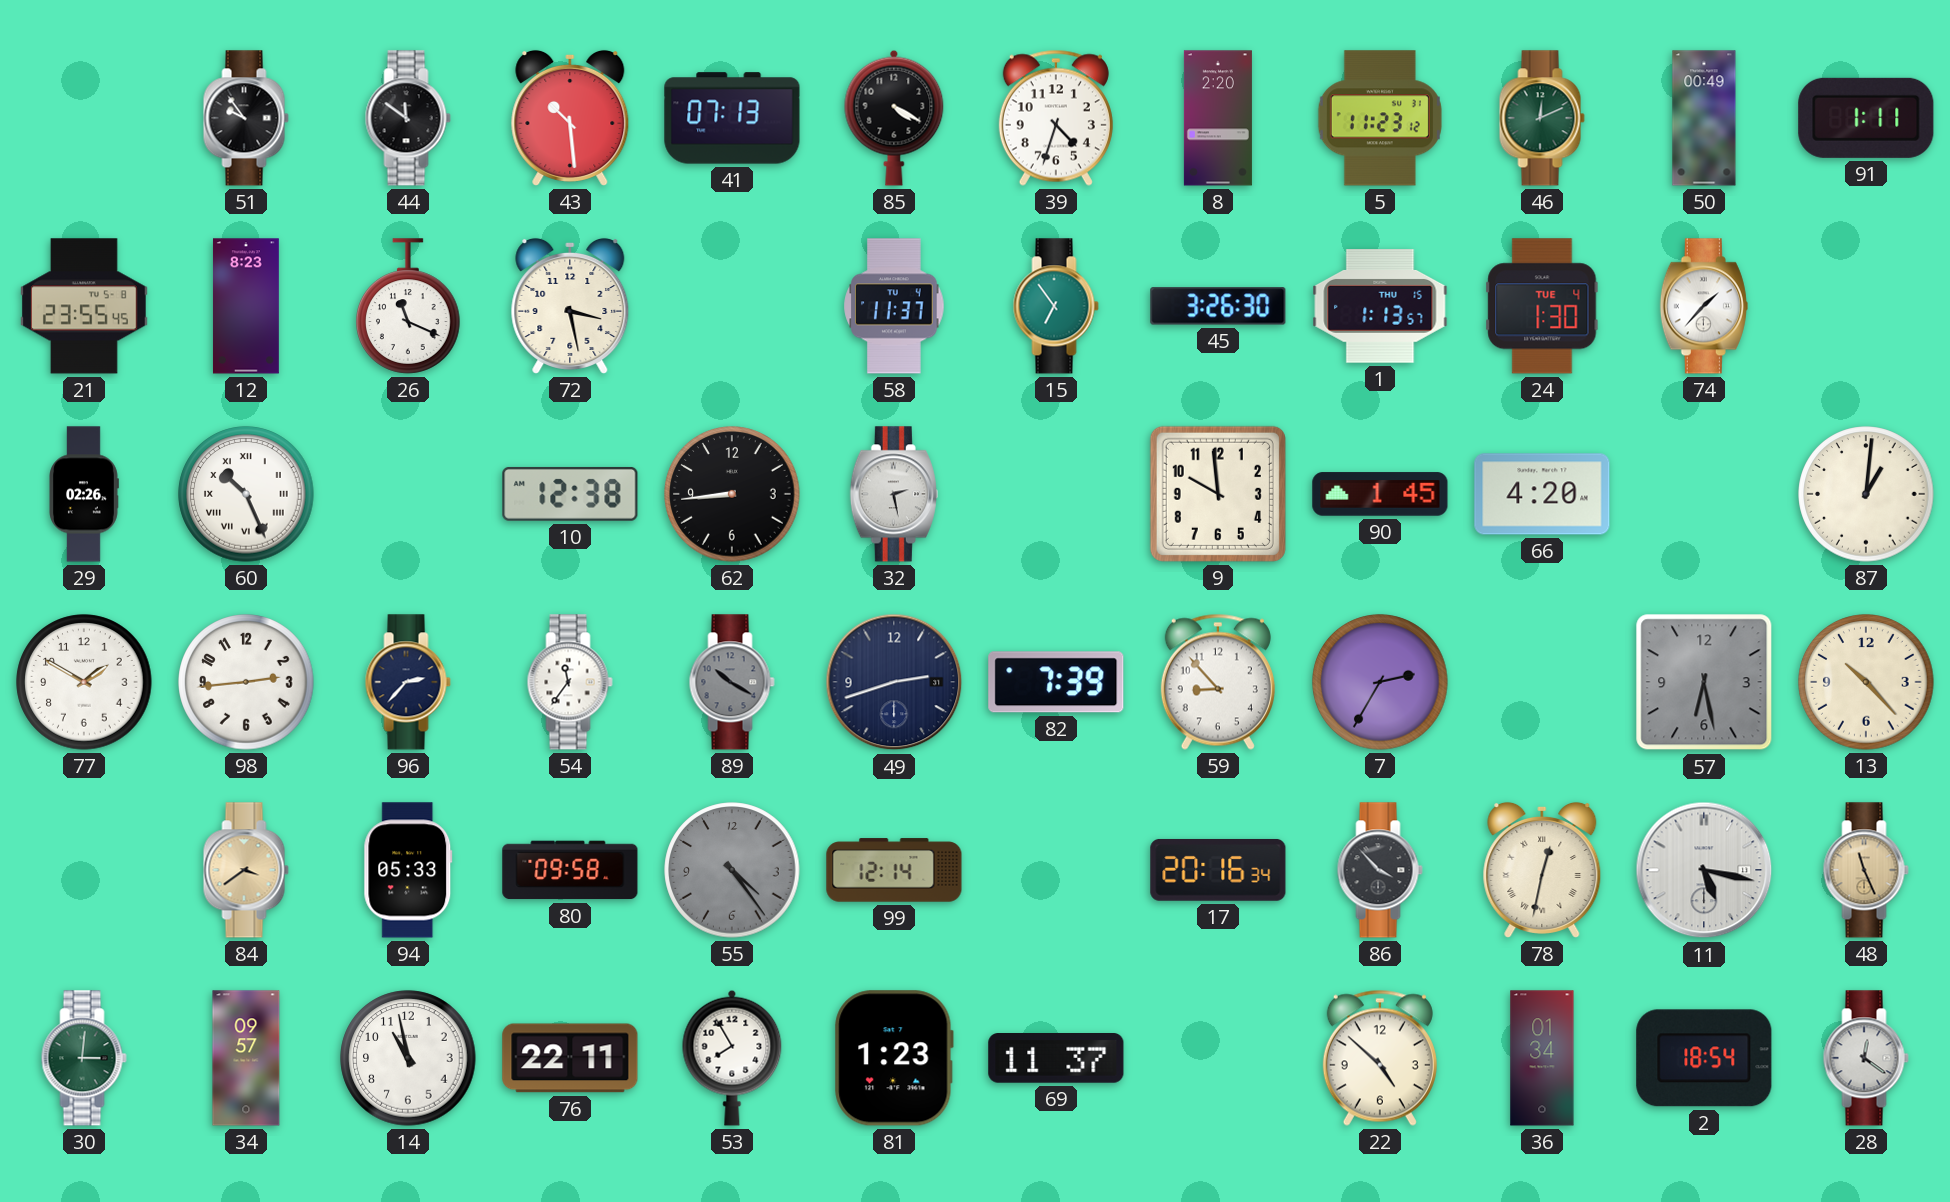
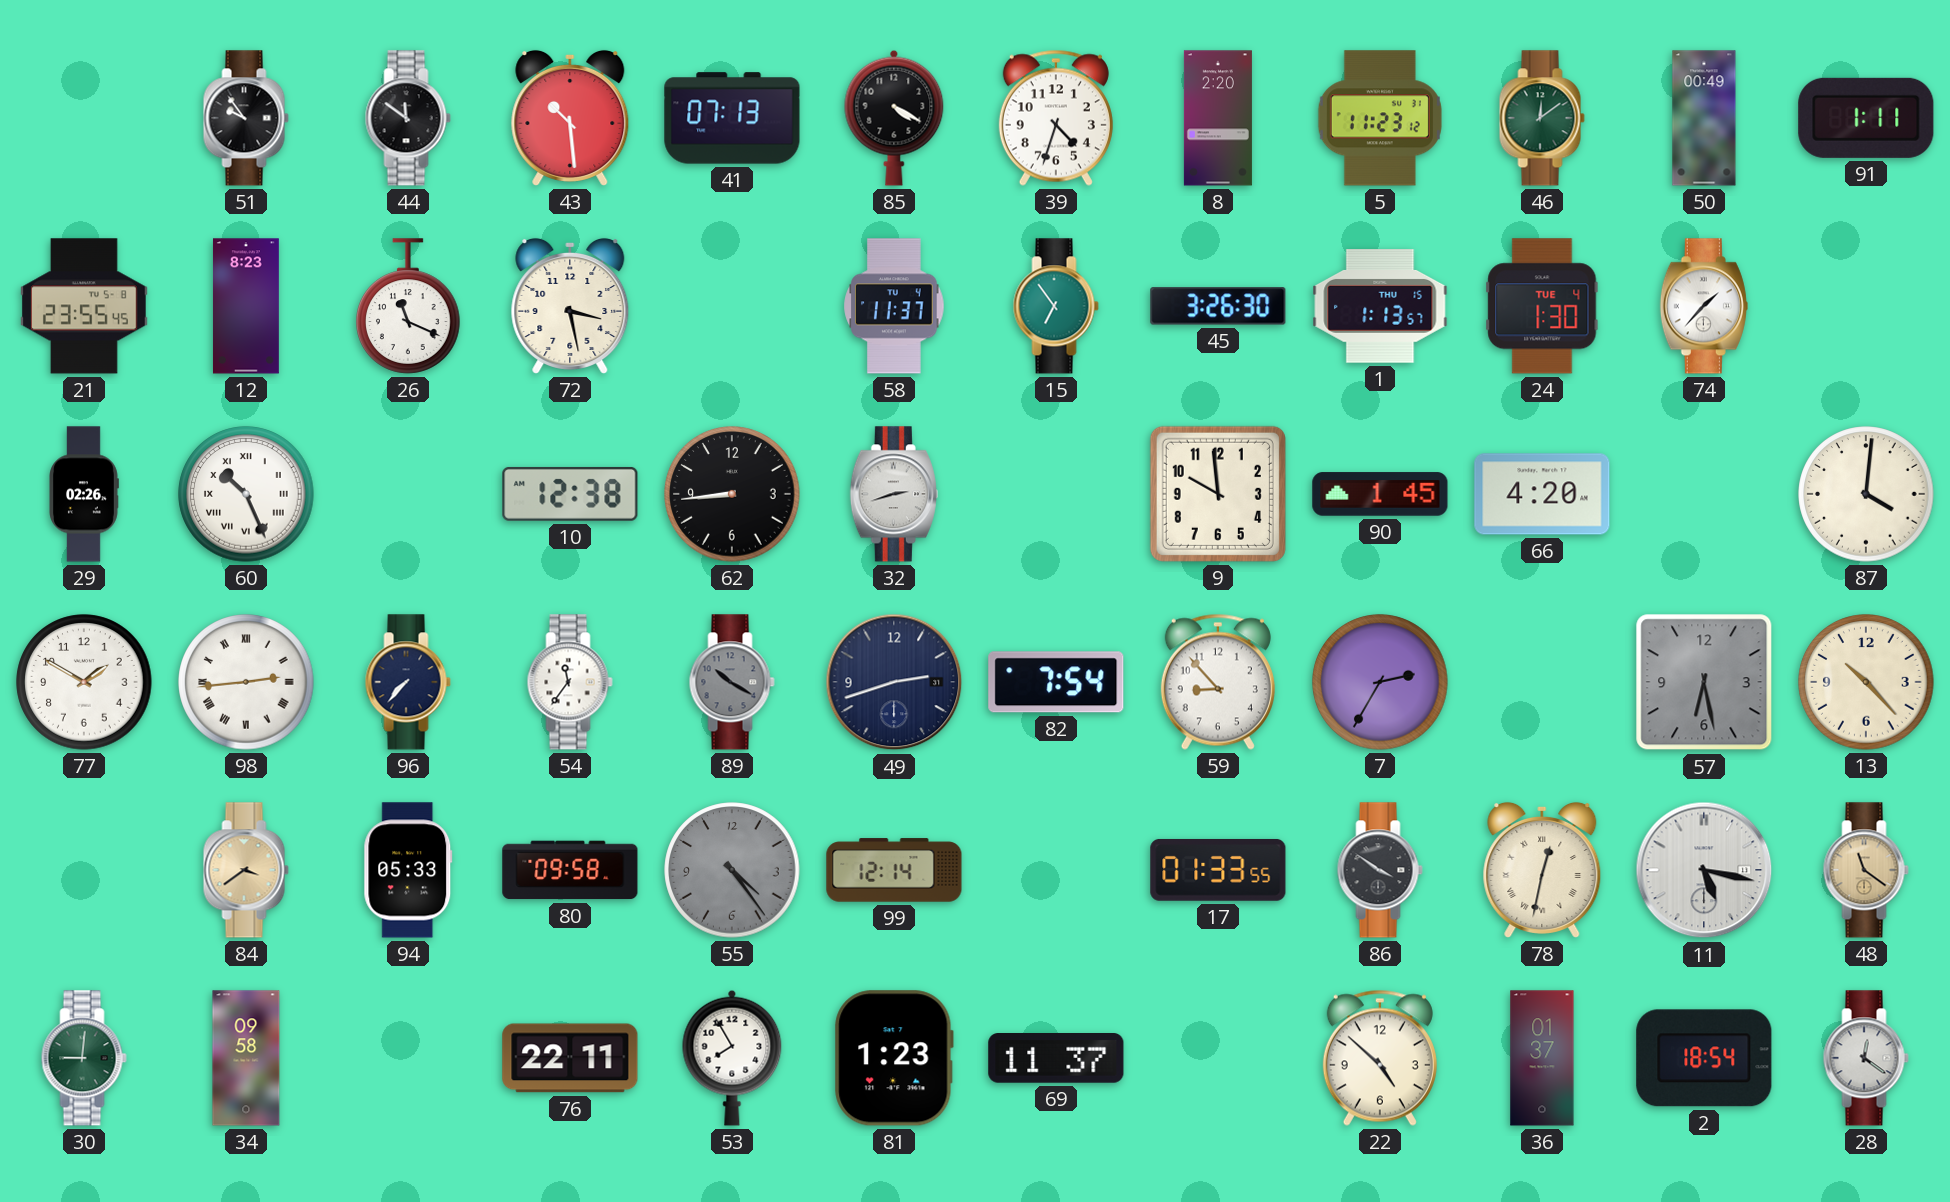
46: 12:11 -> 12:09
32: 2:28 -> 2:42
87: 1:01 -> 4:01
98 numerals: Arabic -> Roman
96: 2:37 -> 7:37
82: 7:39 -> 7:54
17: 20:16 -> 01:33
86: 3:53 -> 3:51
48: 11:26 -> 11:21
30: 3:01 -> 9:01
34: 09:57 -> 09:58
14: 10:58 -> none
36: 01:34 -> 01:37
